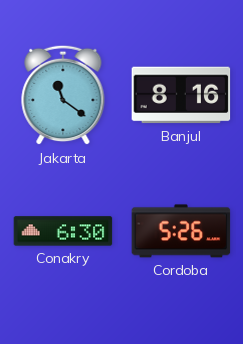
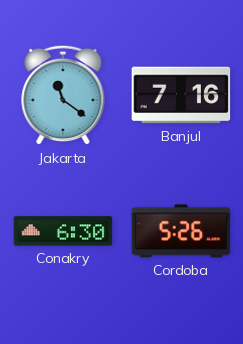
Banjul: 8:16 -> 7:16
